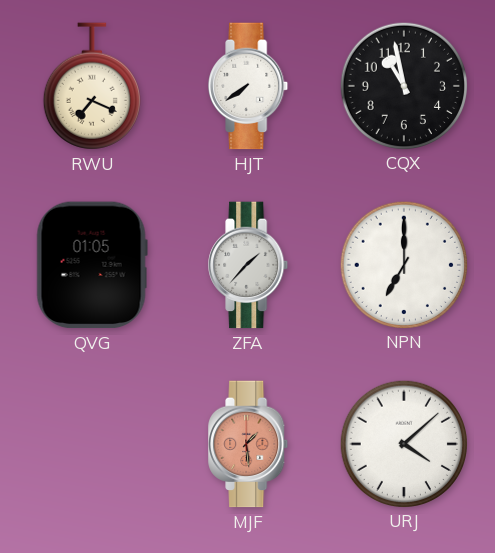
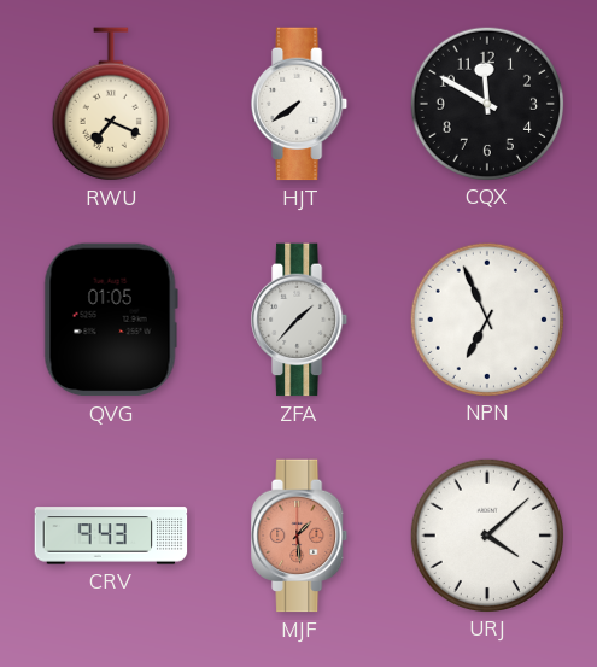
CQX: 10:58 -> 11:50
NPN: 7:00 -> 6:56
CRV: none -> 9:43
